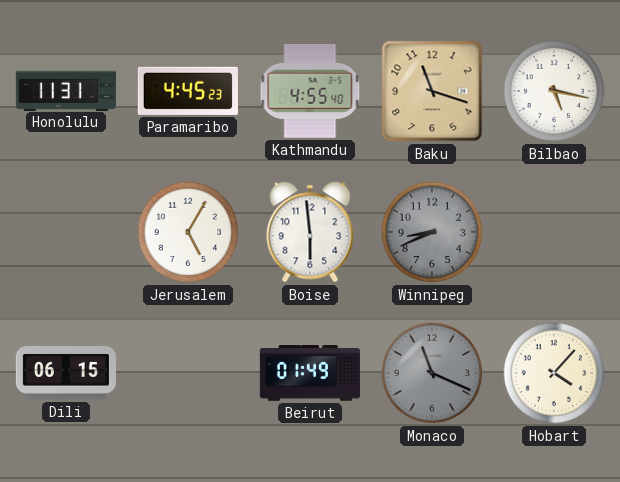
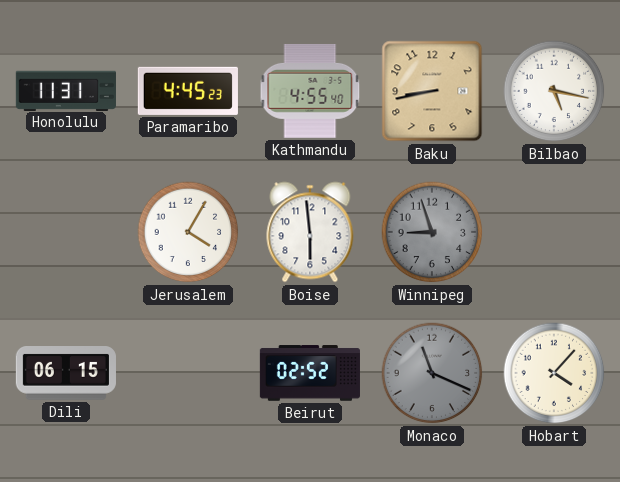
Baku: 11:18 -> 8:43
Jerusalem: 5:05 -> 4:05
Winnipeg: 8:41 -> 8:57
Beirut: 01:49 -> 02:52
